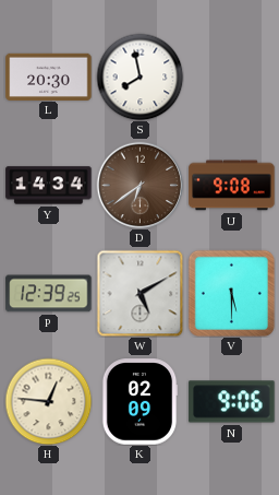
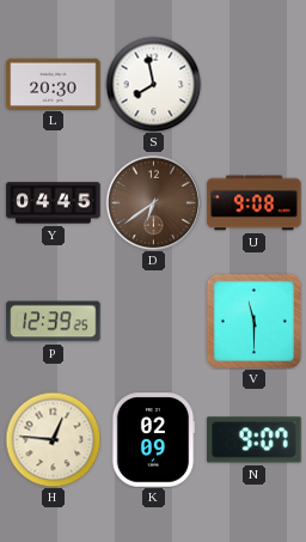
Y: 14:34 -> 04:45
W: 5:10 -> none
V: 5:30 -> 11:30
N: 9:06 -> 9:07
